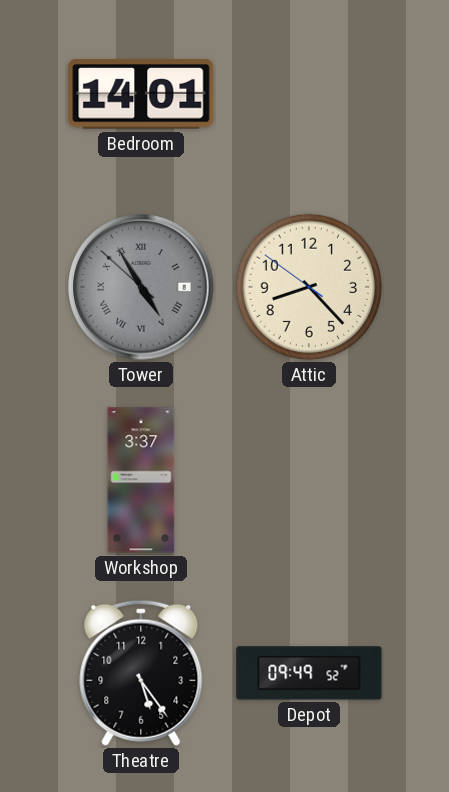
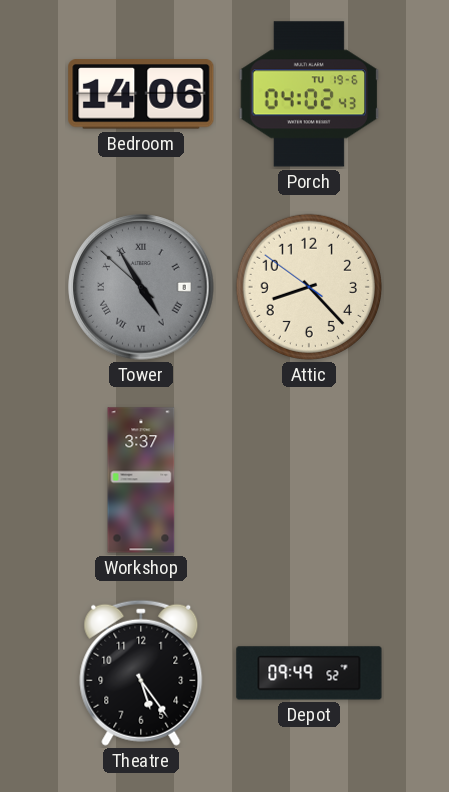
Bedroom: 14:01 -> 14:06
Porch: none -> 04:02
